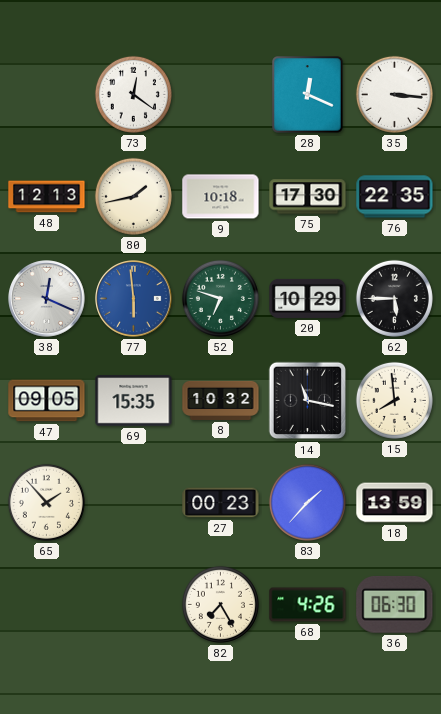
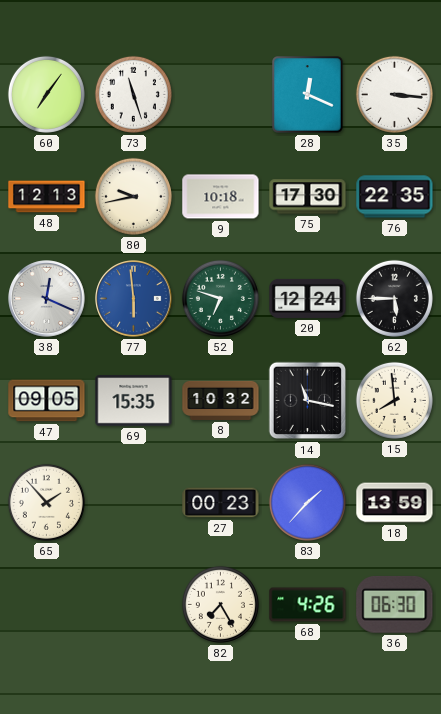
60: none -> 7:06
73: 12:21 -> 11:27
80: 1:43 -> 9:43
20: 10:29 -> 12:24
